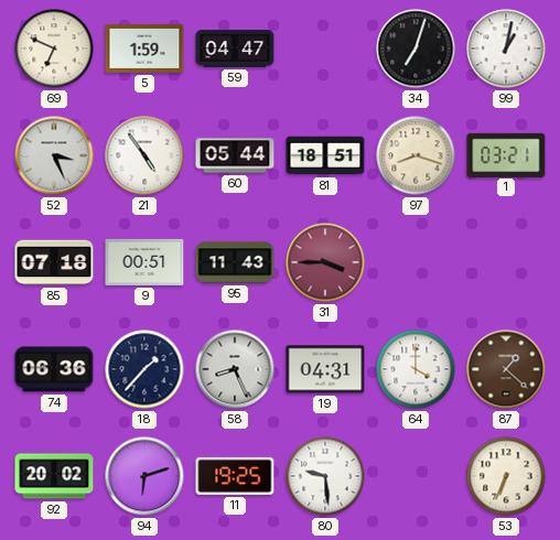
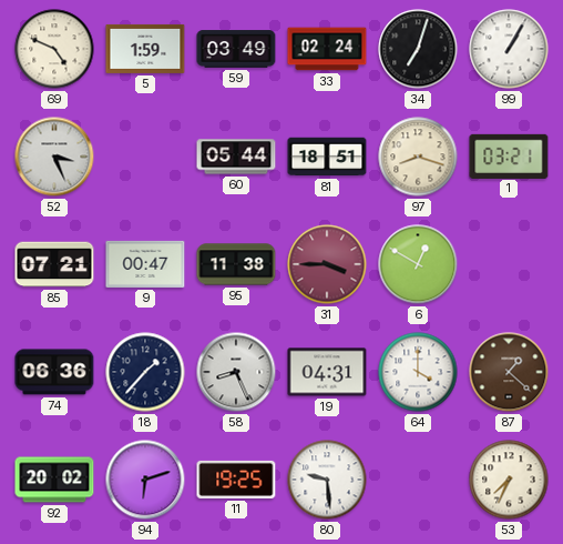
69: 6:49 -> 4:49
59: 04:47 -> 03:49
33: none -> 02:24
99: 1:02 -> 1:05
21: 4:54 -> none
85: 07:18 -> 07:21
9: 00:51 -> 00:47
95: 11:43 -> 11:38
6: none -> 12:50
53: 6:34 -> 7:34
